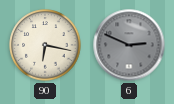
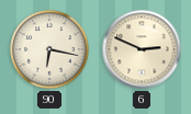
6 dial: grey -> cream
